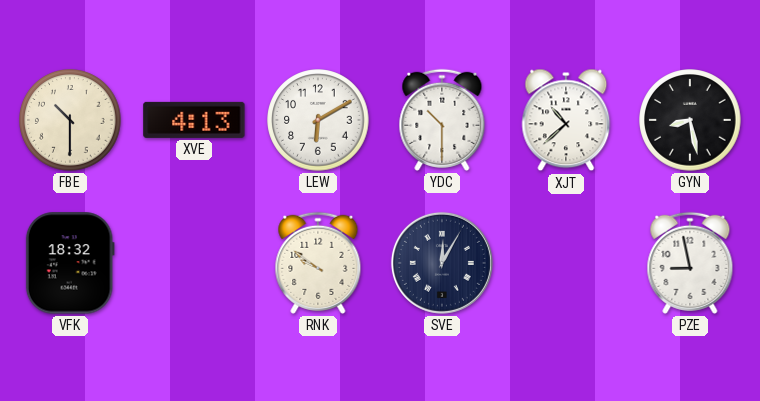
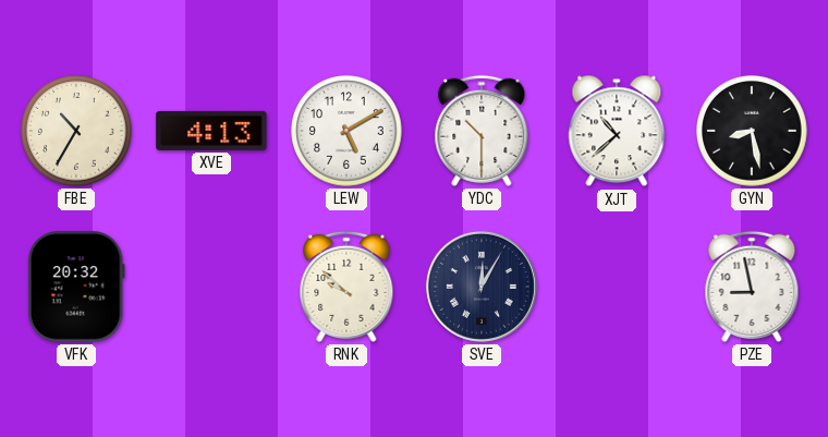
FBE: 10:30 -> 10:35
LEW: 6:10 -> 5:10
VFK: 18:32 -> 20:32
RNK: 9:51 -> 9:52
